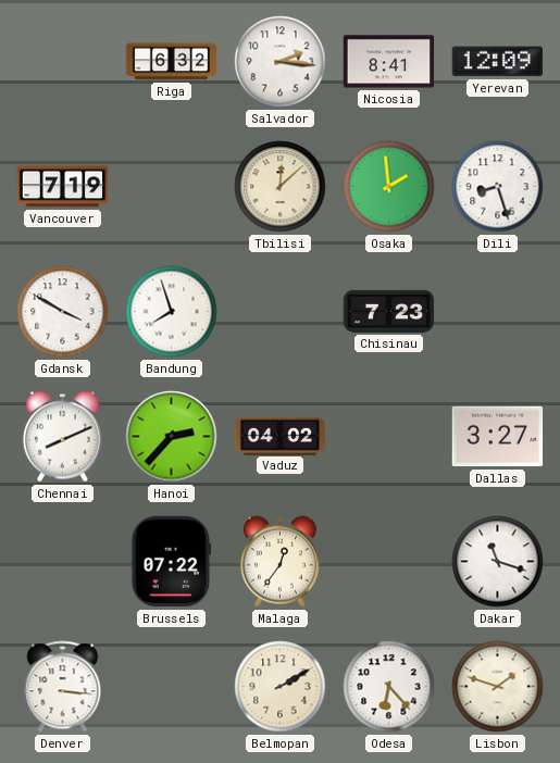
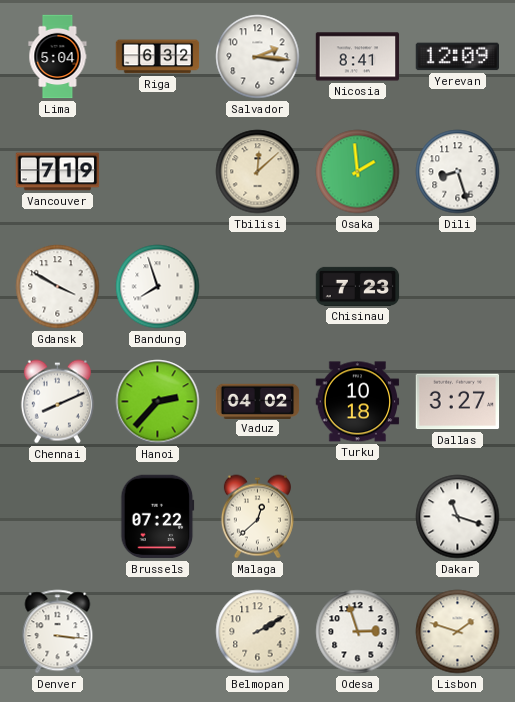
Lima: none -> 5:04
Turku: none -> 10:18
Malaga: 12:36 -> 12:38
Odesa: 6:23 -> 2:57
